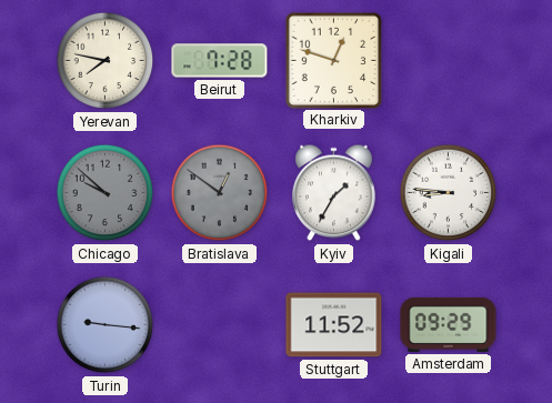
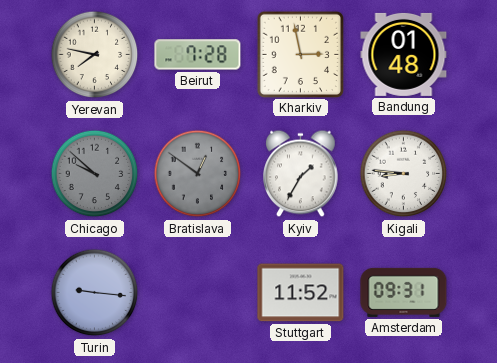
Kharkiv: 12:48 -> 2:58
Bandung: none -> 01:48
Amsterdam: 09:29 -> 09:31
